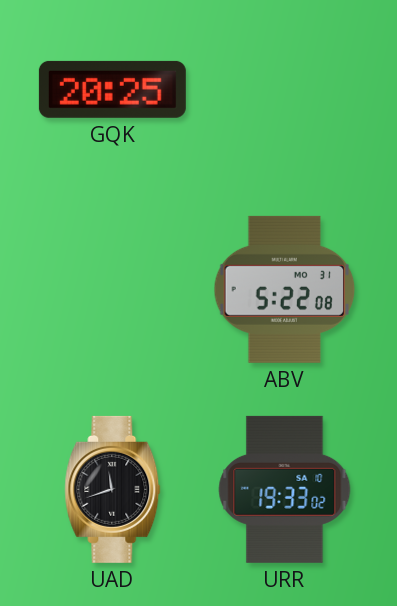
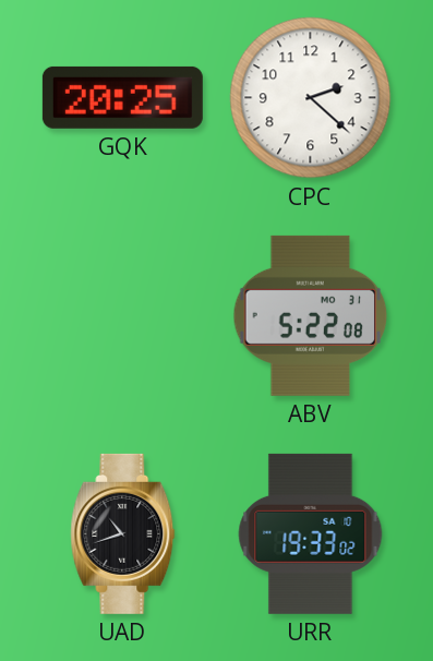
CPC: none -> 2:22
UAD: 11:42 -> 10:42
